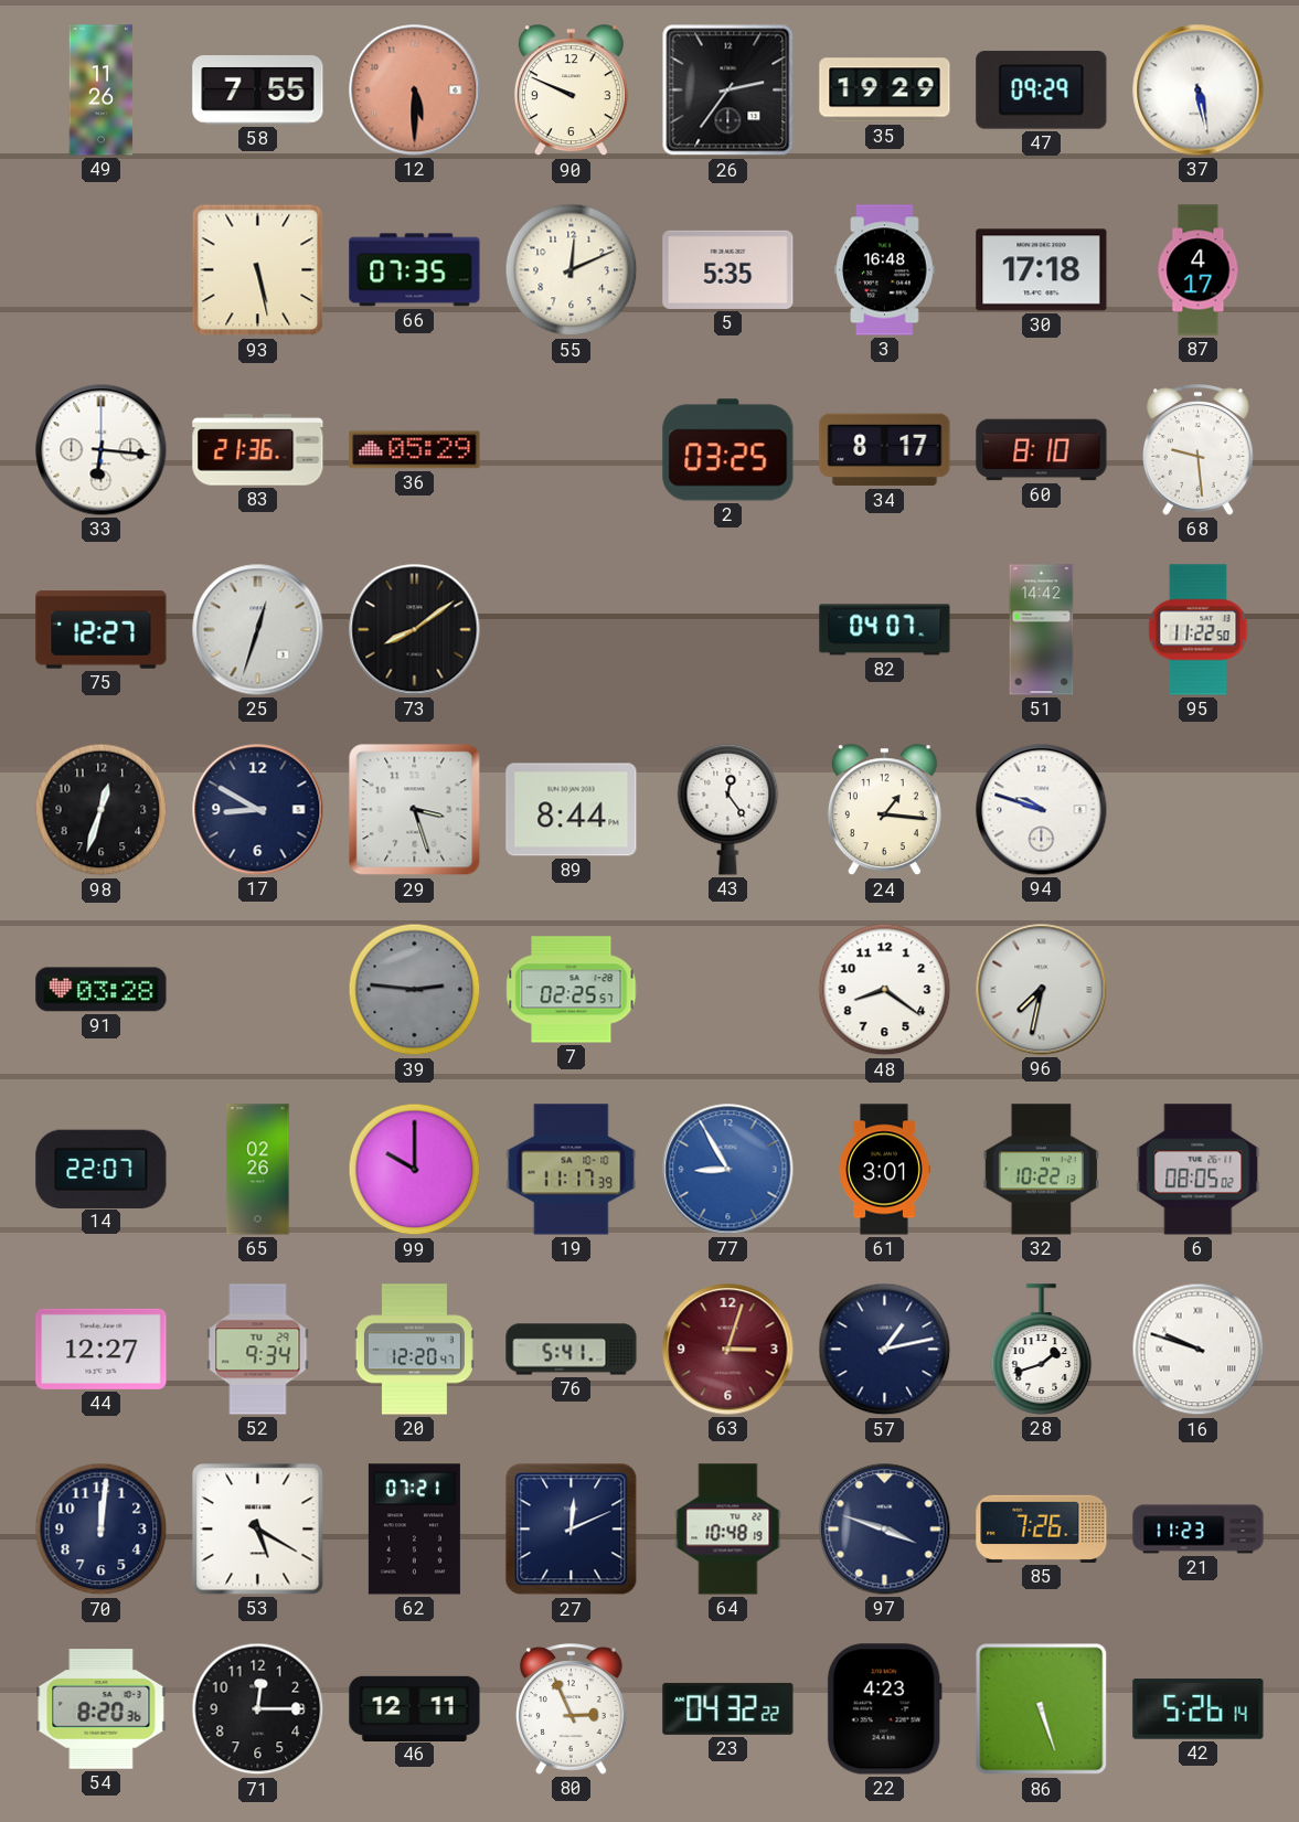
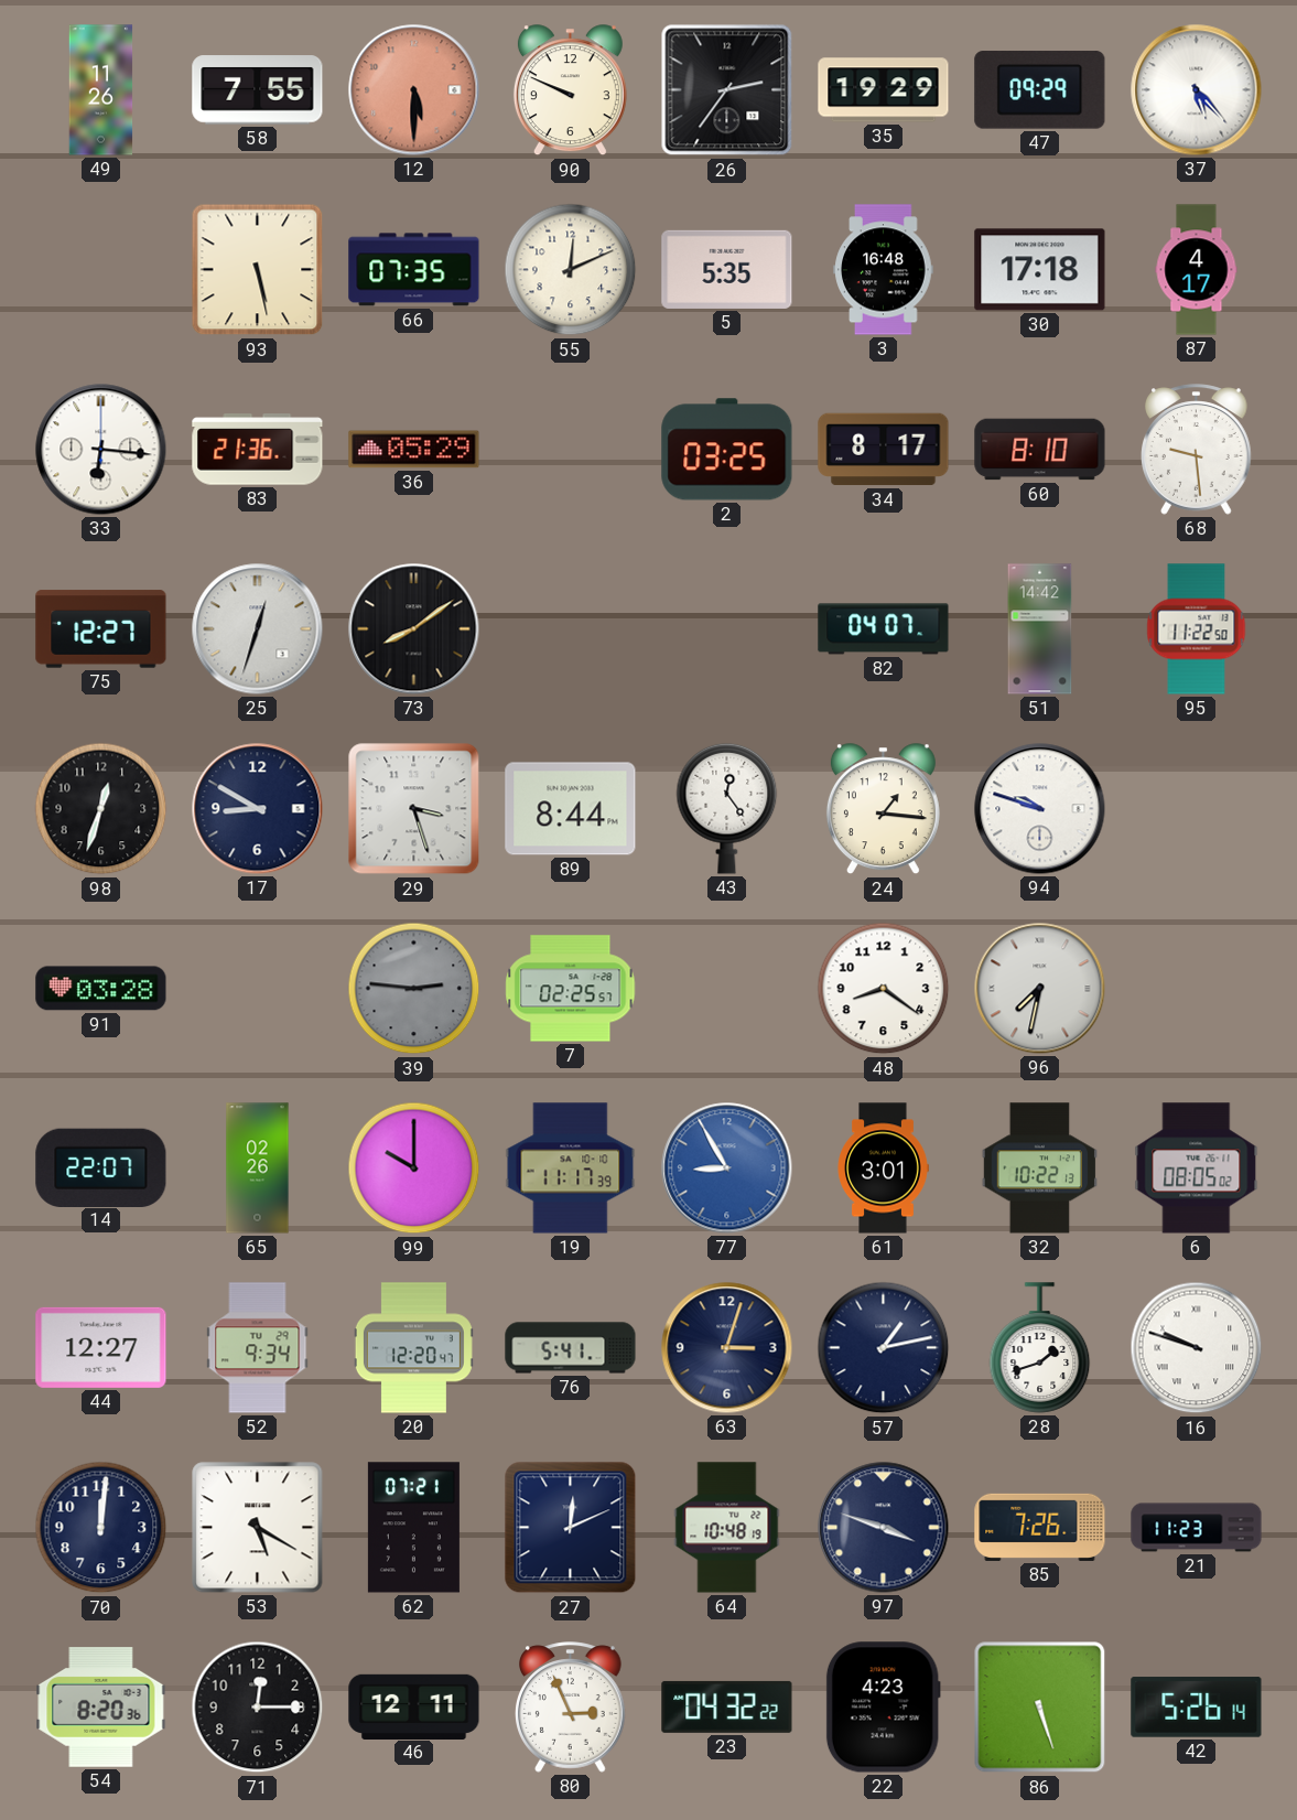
37: 5:28 -> 5:23
63 dial: burgundy -> navy
